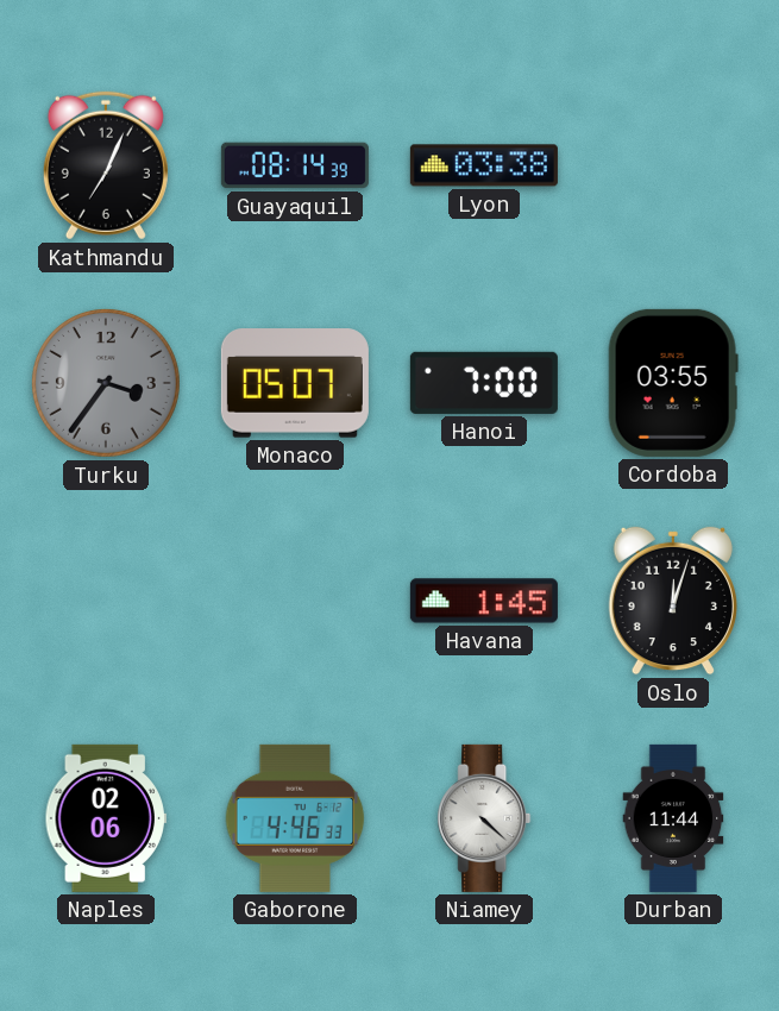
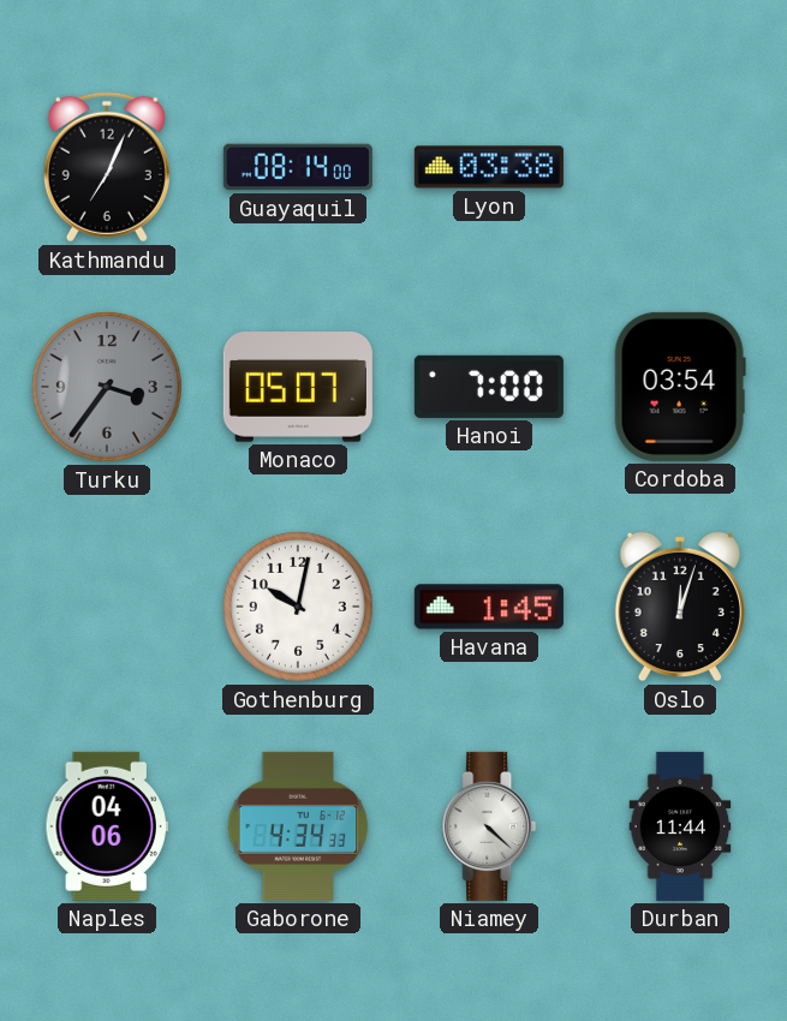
Guayaquil: 08:14:39 -> 08:14:00
Cordoba: 03:55 -> 03:54
Gothenburg: none -> 10:02
Naples: 02:06 -> 04:06
Gaborone: 4:46 -> 4:34
